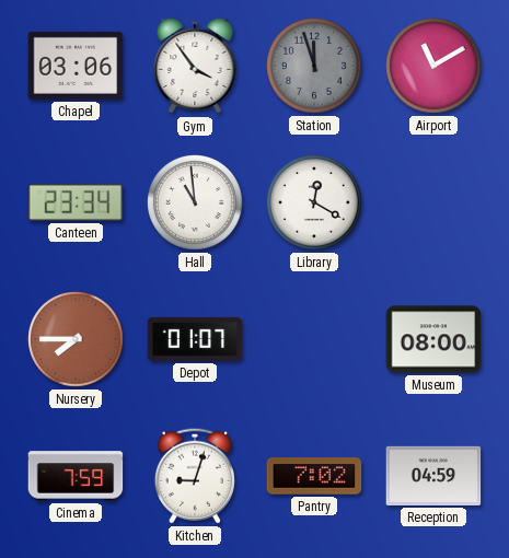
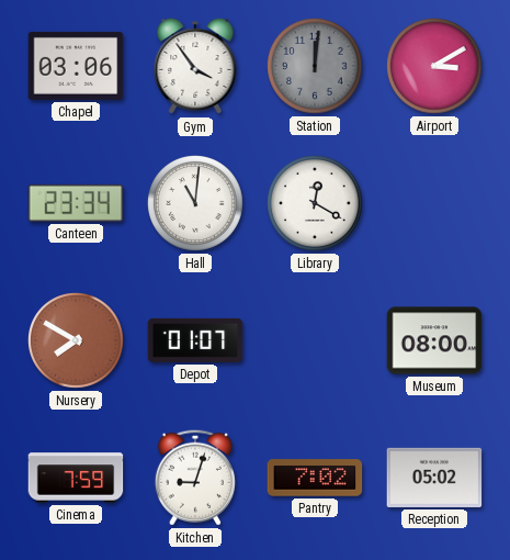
Station: 11:57 -> 12:01
Airport: 11:10 -> 3:10
Hall: 10:59 -> 11:01
Nursery: 7:45 -> 7:50
Reception: 04:59 -> 05:02
